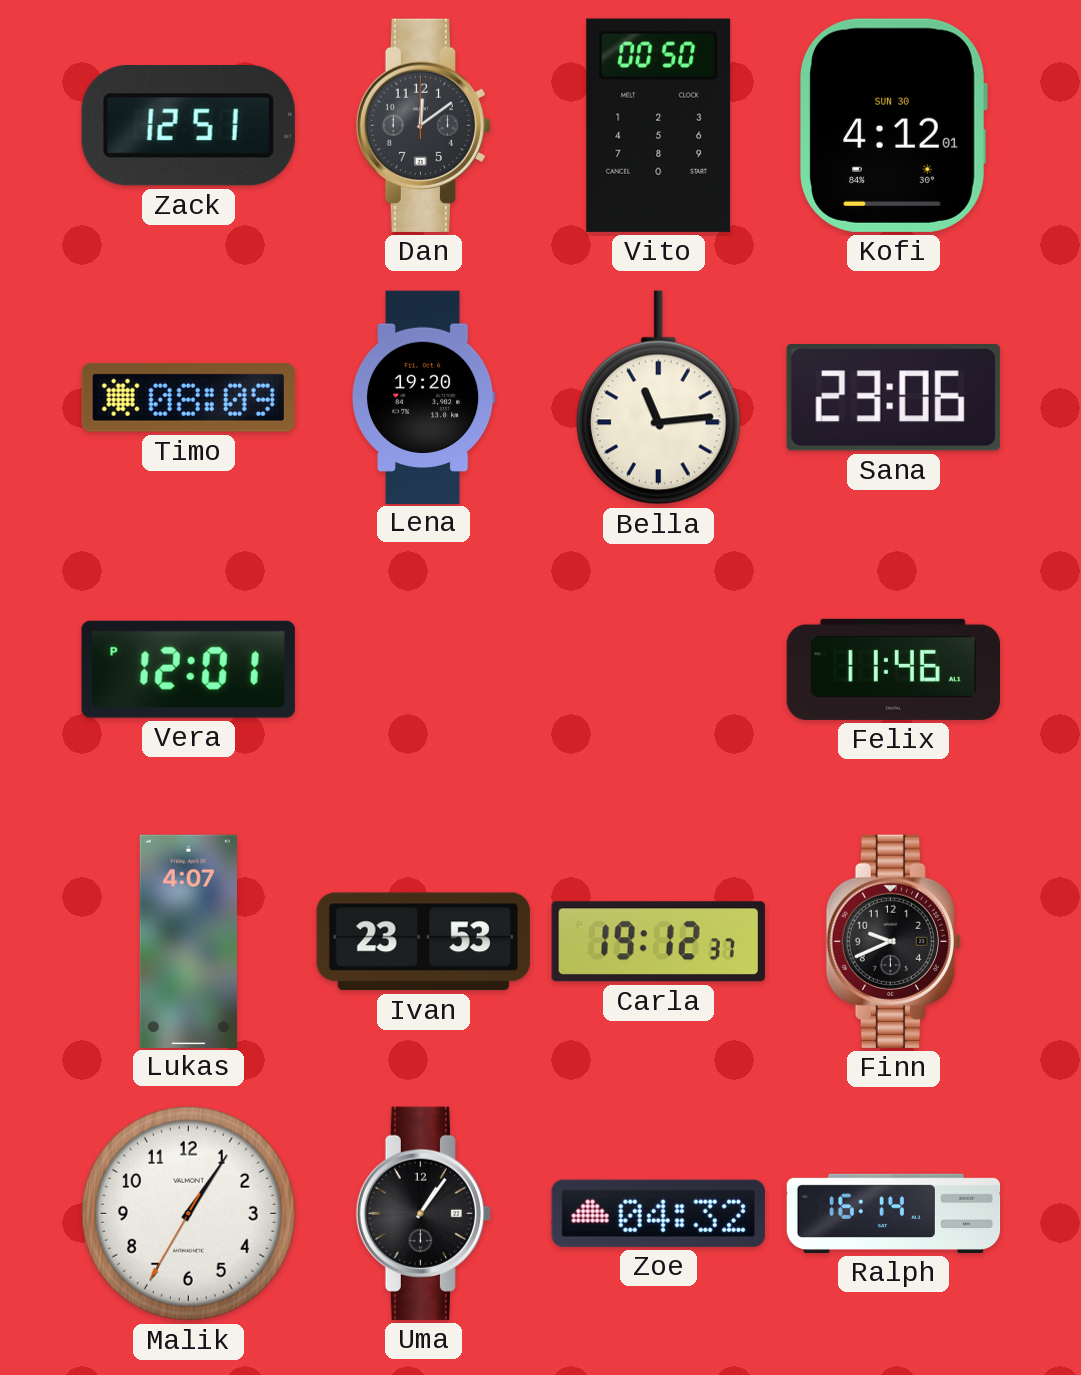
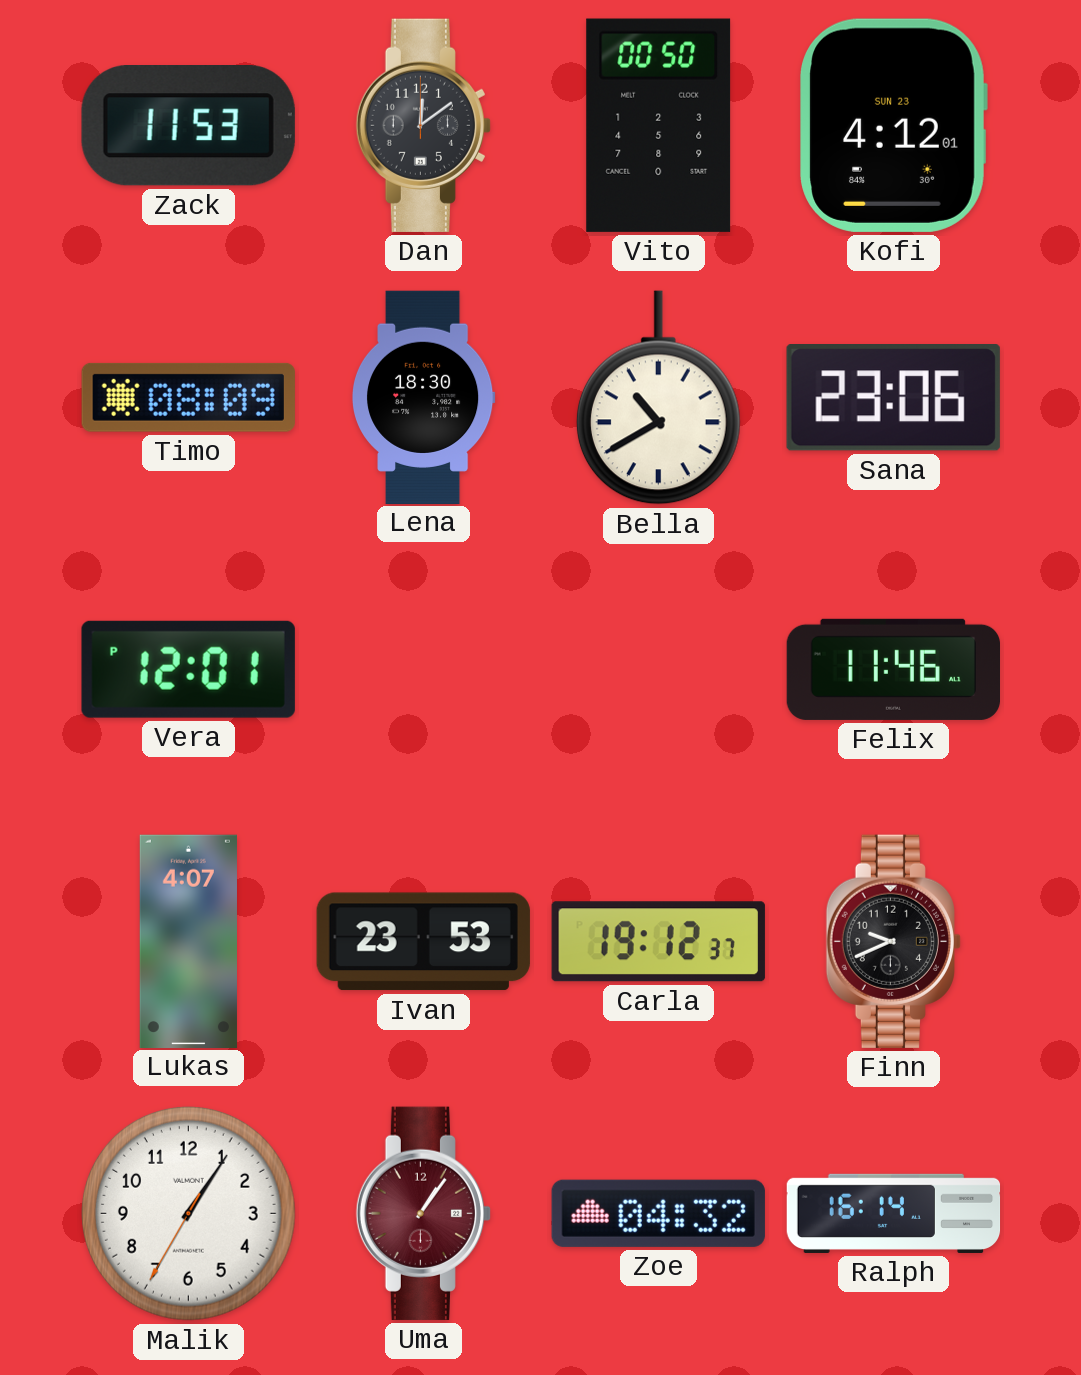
Zack: 12:51 -> 11:53
Kofi date: SUN 30 -> SUN 23
Lena: 19:20 -> 18:30
Bella: 11:14 -> 10:40
Uma dial: black -> burgundy
